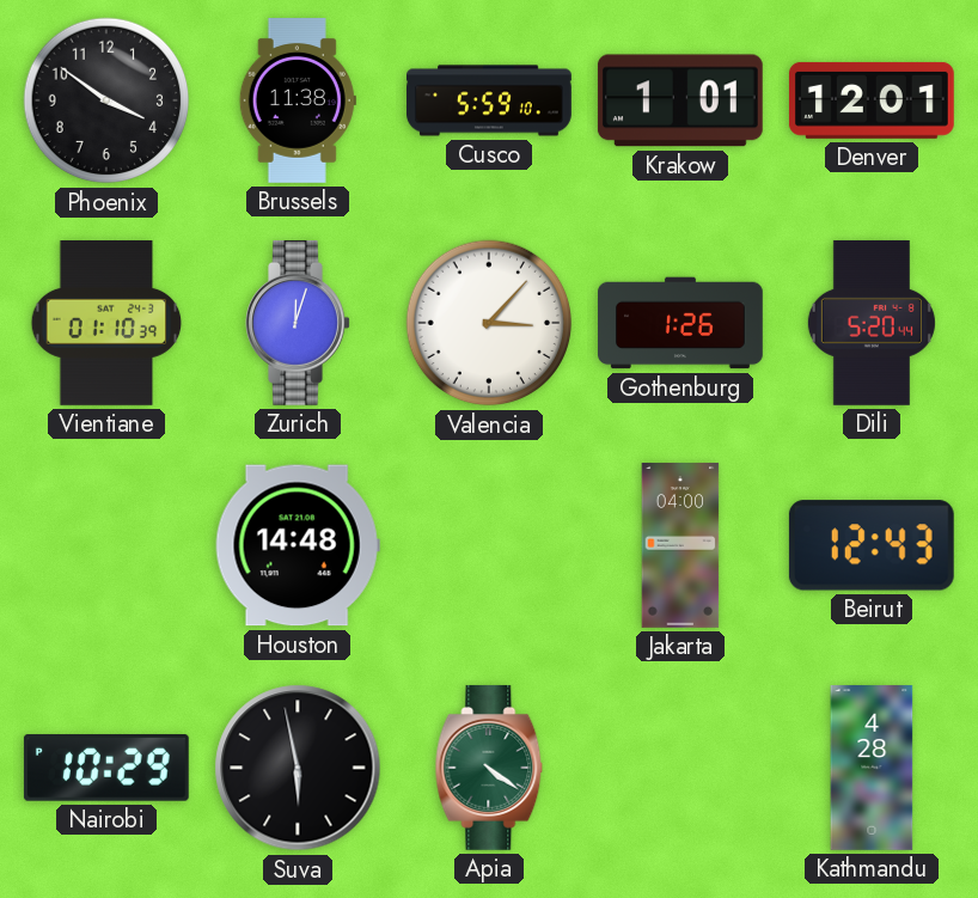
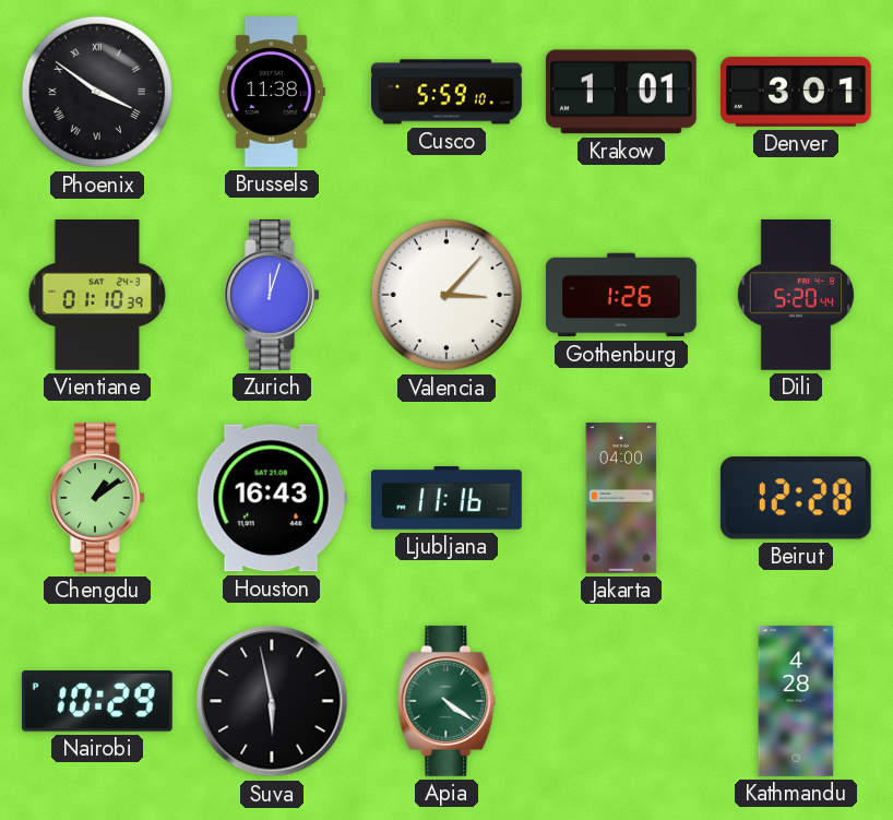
Phoenix numerals: Arabic -> Roman
Denver: 12:01 -> 3:01
Chengdu: none -> 1:09
Houston: 14:48 -> 16:43
Ljubljana: none -> 11:16
Beirut: 12:43 -> 12:28
